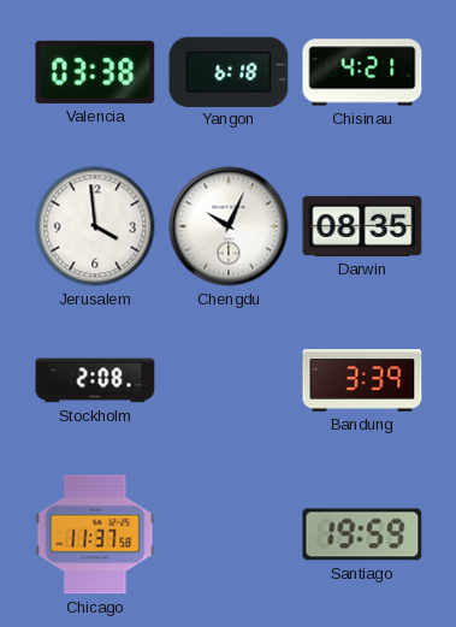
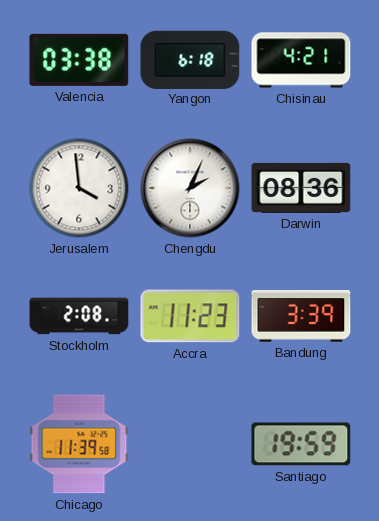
Chengdu: 10:04 -> 2:04
Darwin: 08:35 -> 08:36
Accra: none -> 11:23
Chicago: 11:37 -> 11:39
